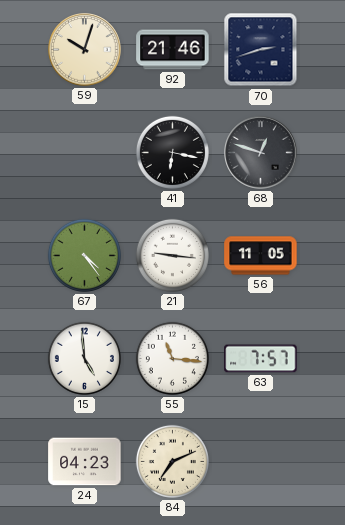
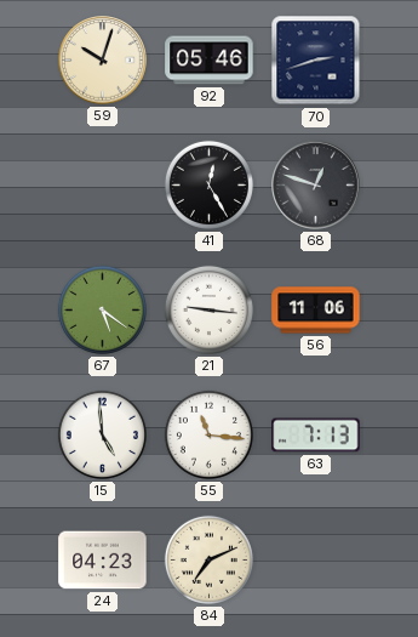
92: 21:46 -> 05:46
41: 6:17 -> 12:25
67: 4:24 -> 5:21
56: 11:05 -> 11:06
63: 7:57 -> 7:13
